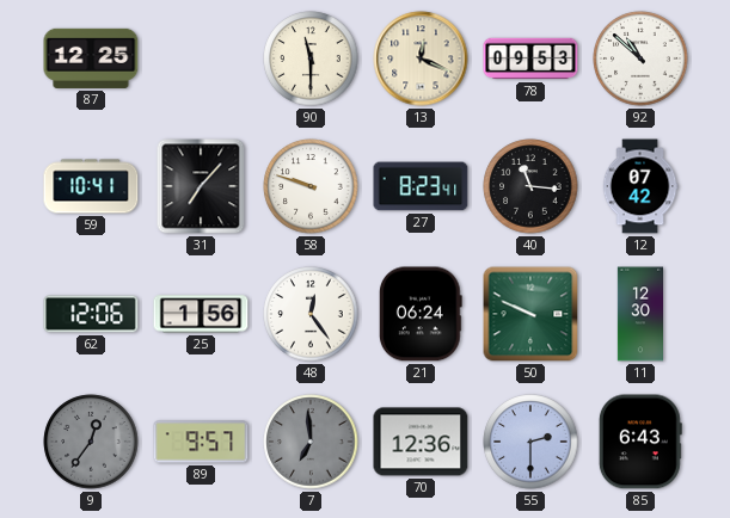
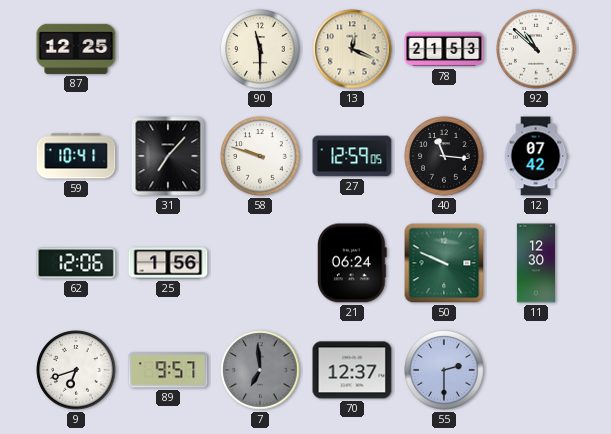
78: 09:53 -> 21:53
27: 8:23 -> 12:59
48: 12:24 -> none
9: 12:36 -> 6:42
9 dial: grey -> white
70: 12:36 -> 12:37
85: 6:43 -> none
